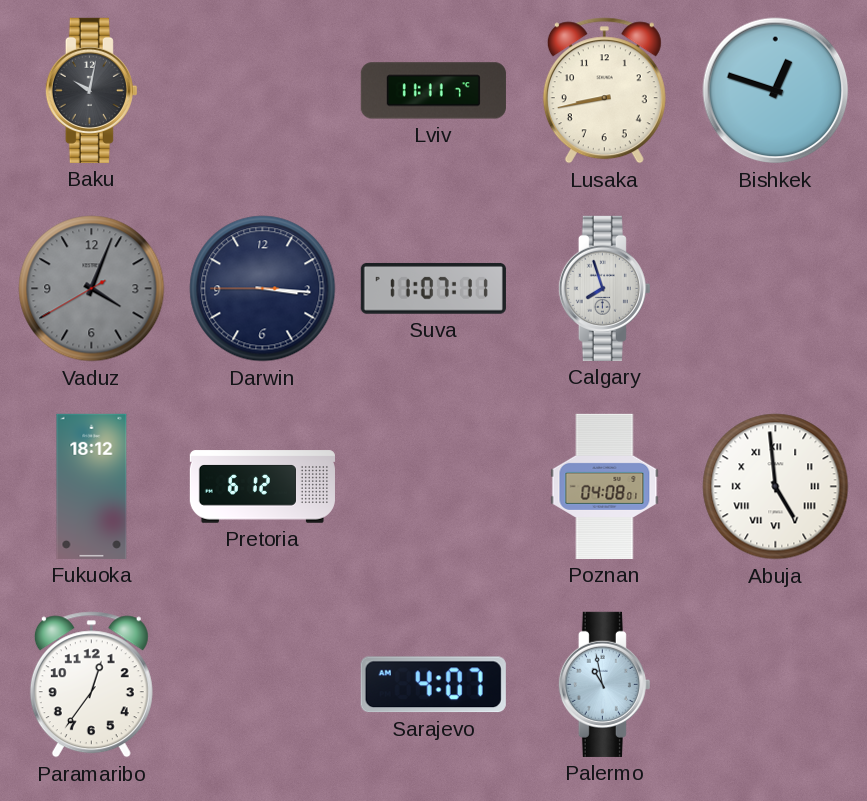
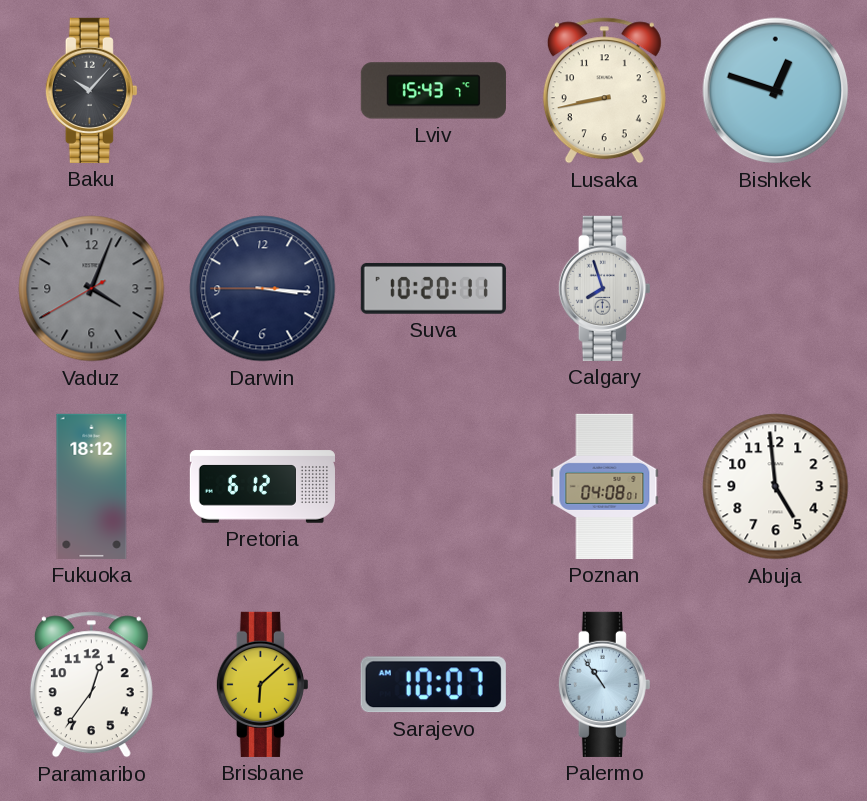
Baku: 10:02 -> 10:07
Lviv: 11:11 -> 15:43
Suva: 11:07 -> 10:20
Abuja numerals: Roman -> Arabic
Brisbane: none -> 6:08
Sarajevo: 4:07 -> 10:07
Palermo: 10:58 -> 10:54
